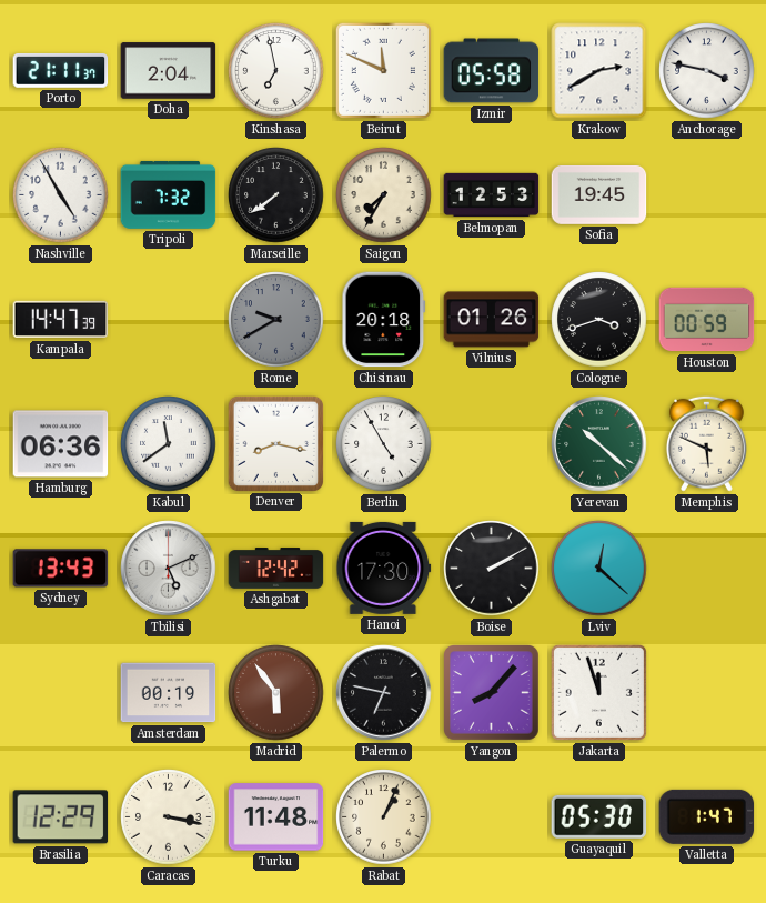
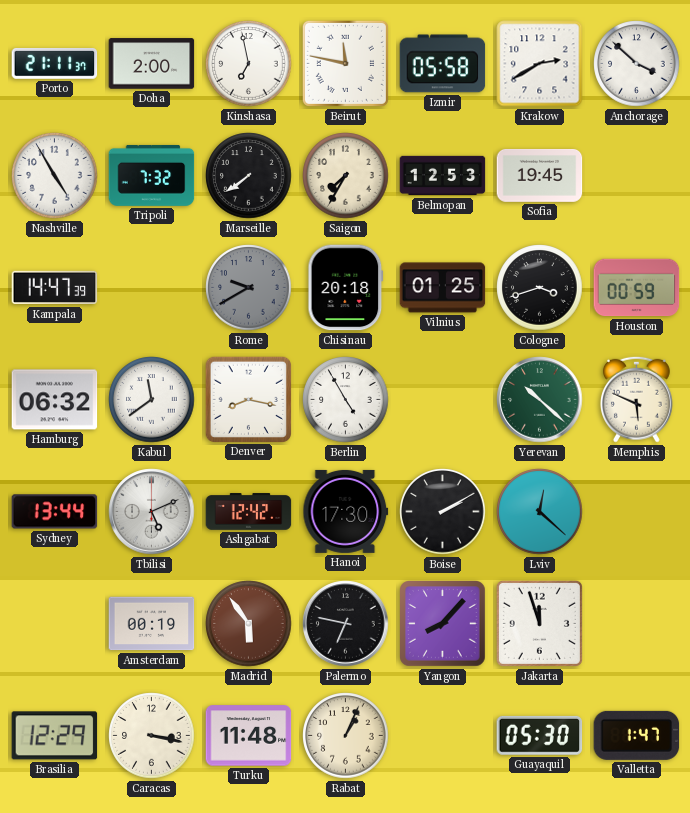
Doha: 2:04 -> 2:00
Beirut: 11:49 -> 11:47
Anchorage: 3:47 -> 3:52
Vilnius: 01:26 -> 01:25
Hamburg: 06:36 -> 06:32
Sydney: 13:43 -> 13:44
